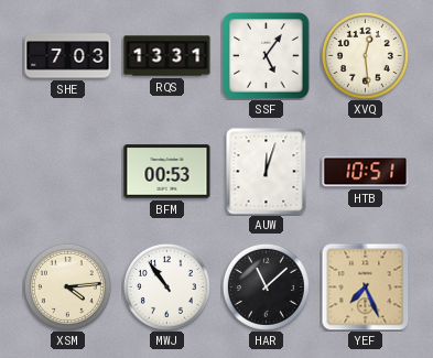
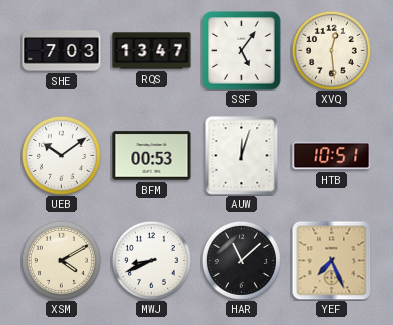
RQS: 13:31 -> 13:47
UEB: none -> 10:09
XSM: 4:14 -> 4:10
MWJ: 10:54 -> 8:41
